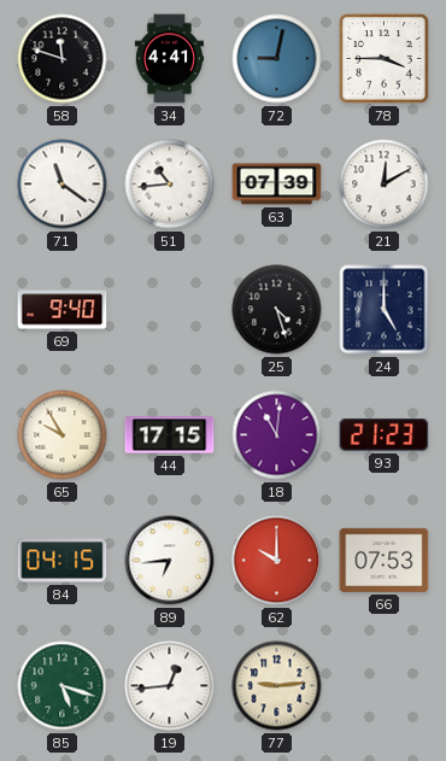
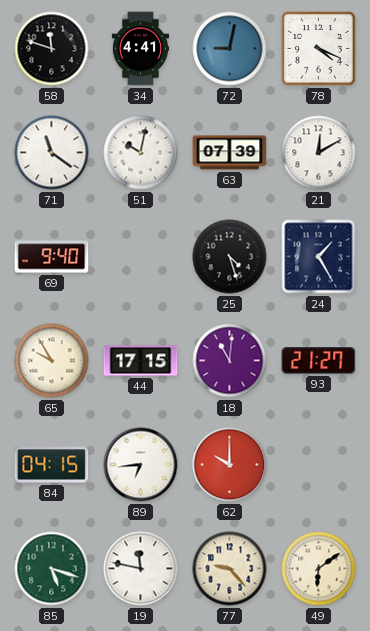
78: 3:45 -> 4:19
51: 10:44 -> 10:02
24: 5:00 -> 1:25
93: 21:23 -> 21:27
66: 07:53 -> none
19: 12:44 -> 11:47
77: 9:14 -> 9:23
49: none -> 6:09
